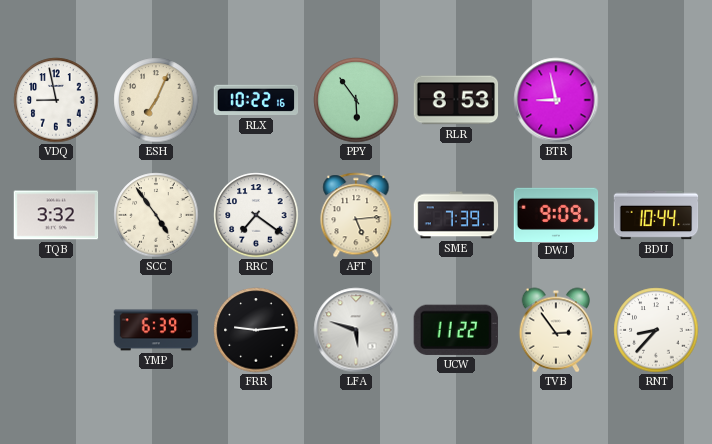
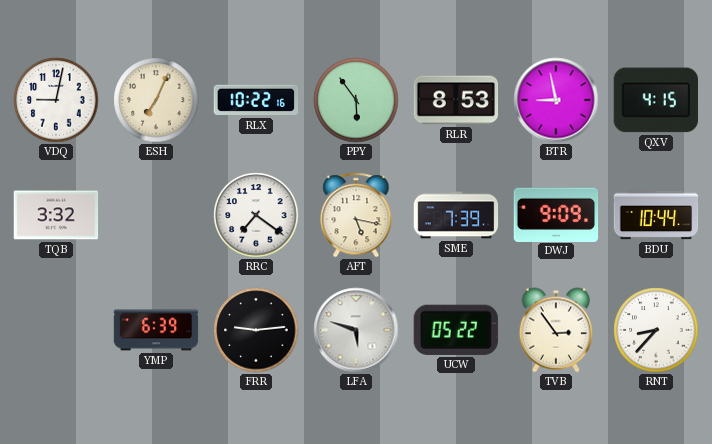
VDQ: 8:58 -> 9:02
QXV: none -> 4:15
SCC: 4:54 -> none
AFT: 5:14 -> 5:17
UCW: 11:22 -> 05:22
